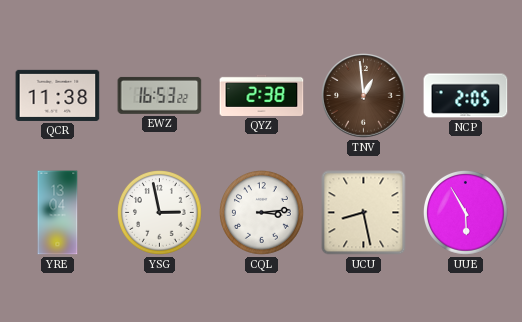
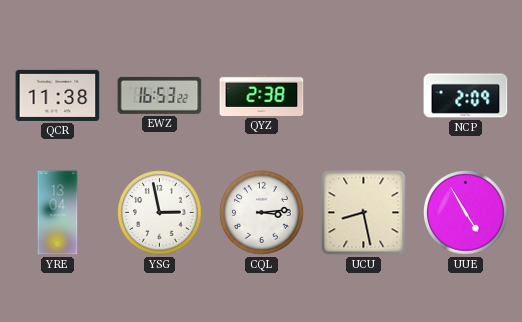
TNV: 12:59 -> none
NCP: 2:05 -> 2:09
UUE: 5:55 -> 4:55
